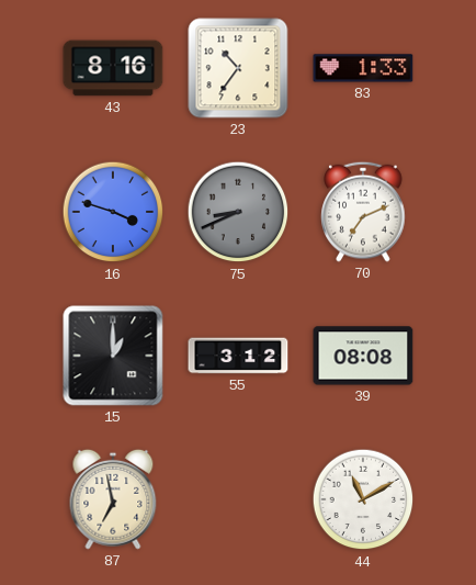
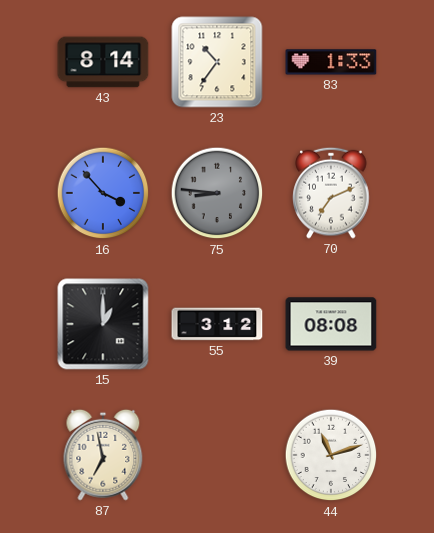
43: 8:16 -> 8:14
16: 3:48 -> 3:53
75: 8:41 -> 8:46
44: 11:10 -> 11:12
